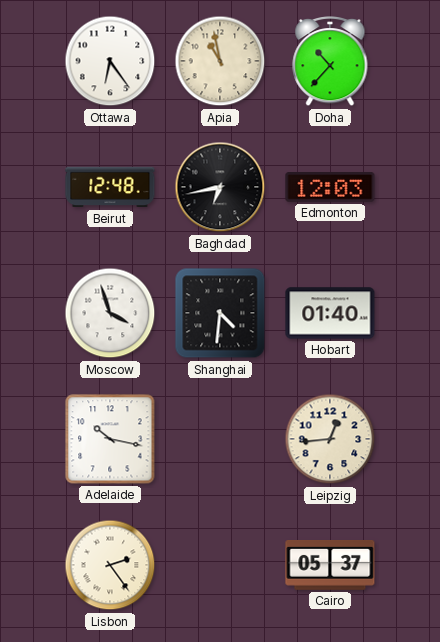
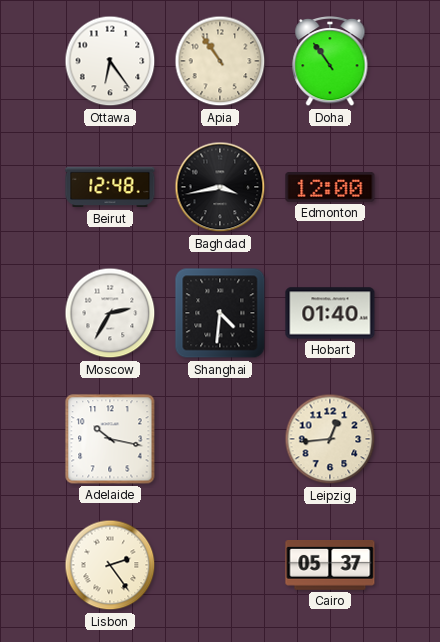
Apia: 10:58 -> 10:54
Doha: 10:37 -> 10:54
Baghdad: 6:43 -> 3:43
Edmonton: 12:03 -> 12:00
Moscow: 3:57 -> 2:35
